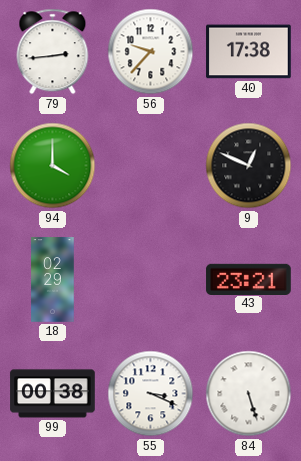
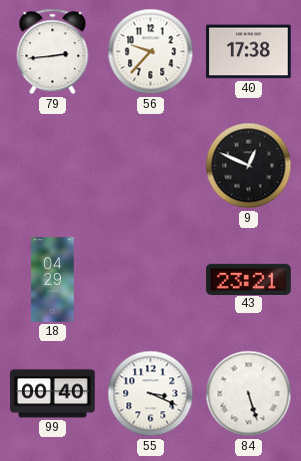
94: 4:00 -> none
18: 02:29 -> 04:29
99: 00:38 -> 00:40
